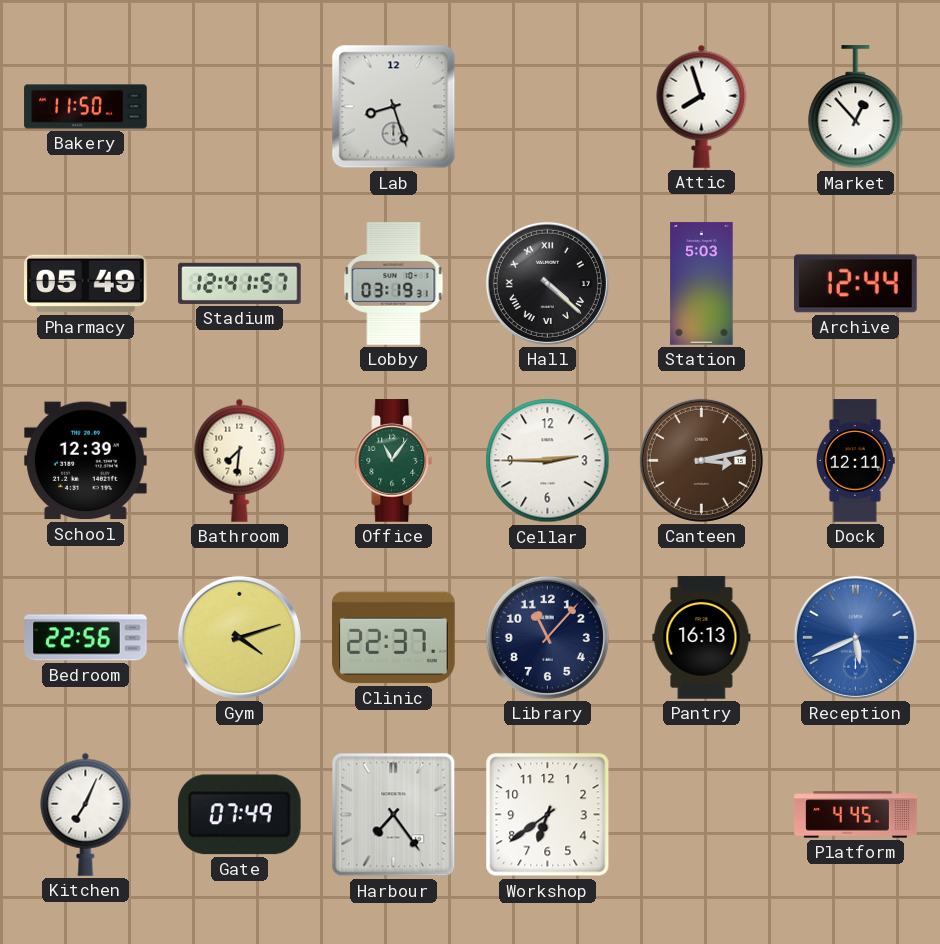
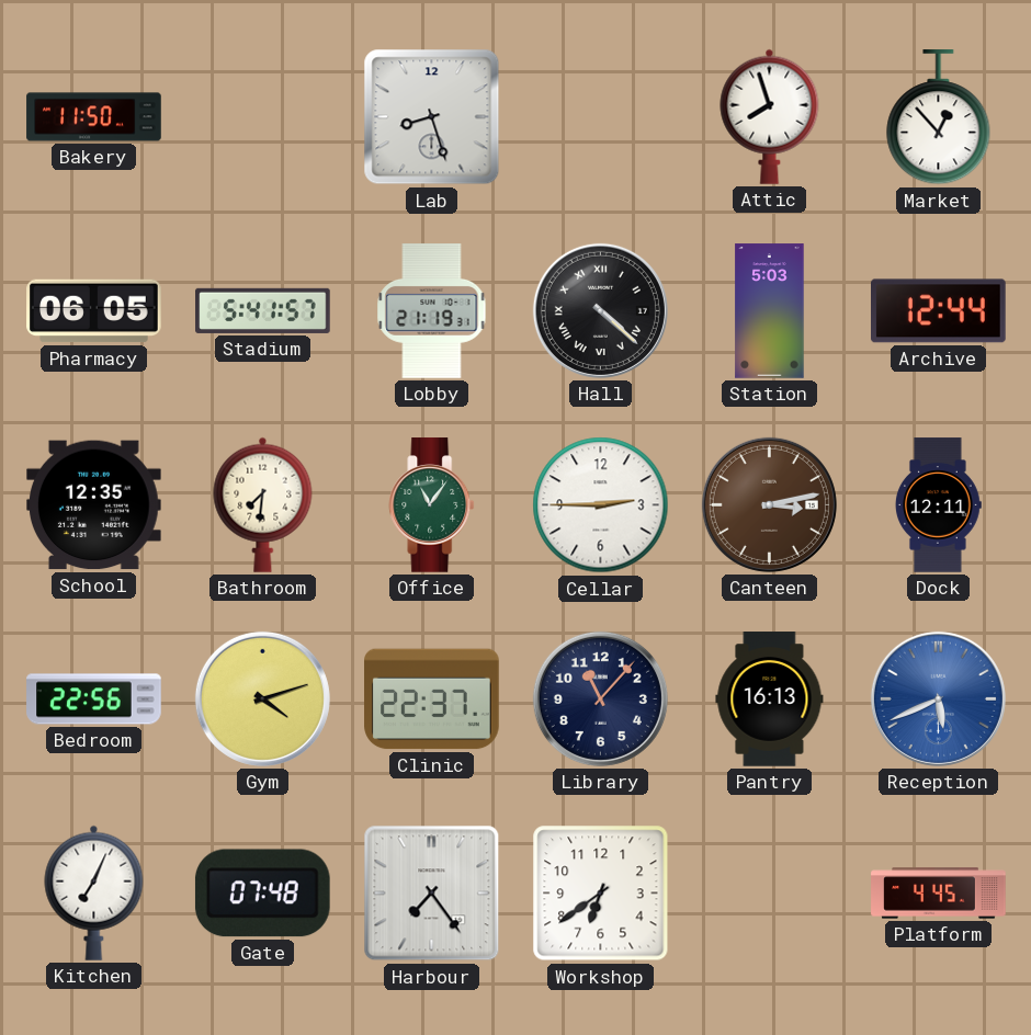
Pharmacy: 05:49 -> 06:05
Stadium: 12:41 -> 5:41
Lobby: 03:19 -> 21:19
School: 12:39 -> 12:35
Gate: 07:49 -> 07:48
